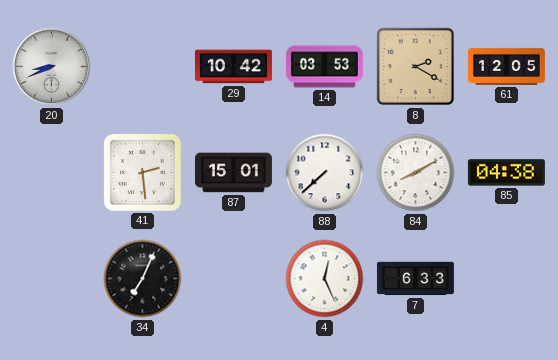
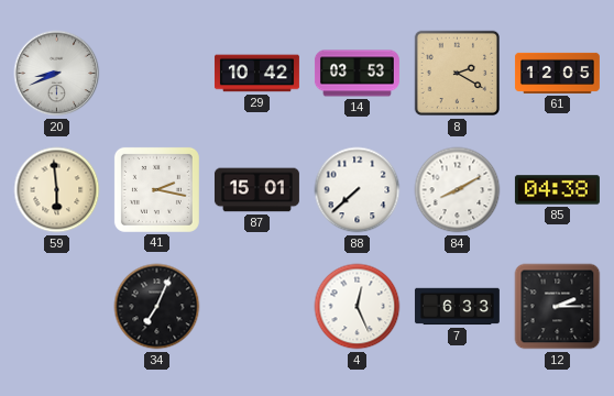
59: none -> 5:59
41: 2:29 -> 2:17
12: none -> 2:15
